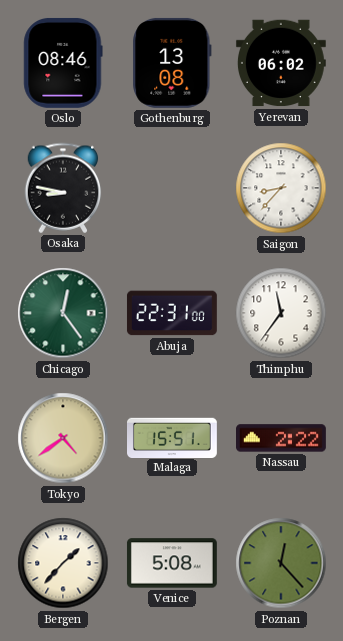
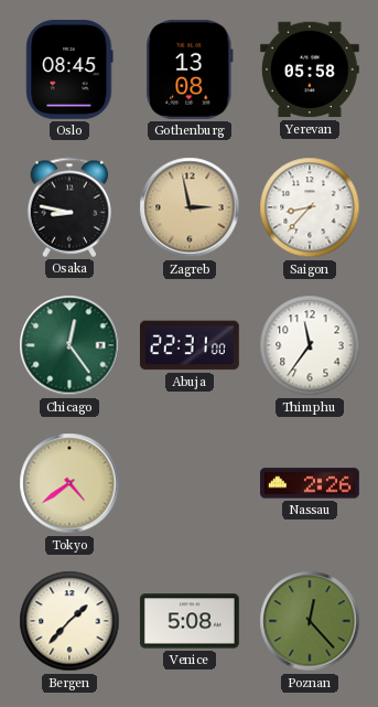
Oslo: 08:46 -> 08:45
Yerevan: 06:02 -> 05:58
Zagreb: none -> 2:58
Malaga: 15:51 -> none
Nassau: 2:22 -> 2:26
